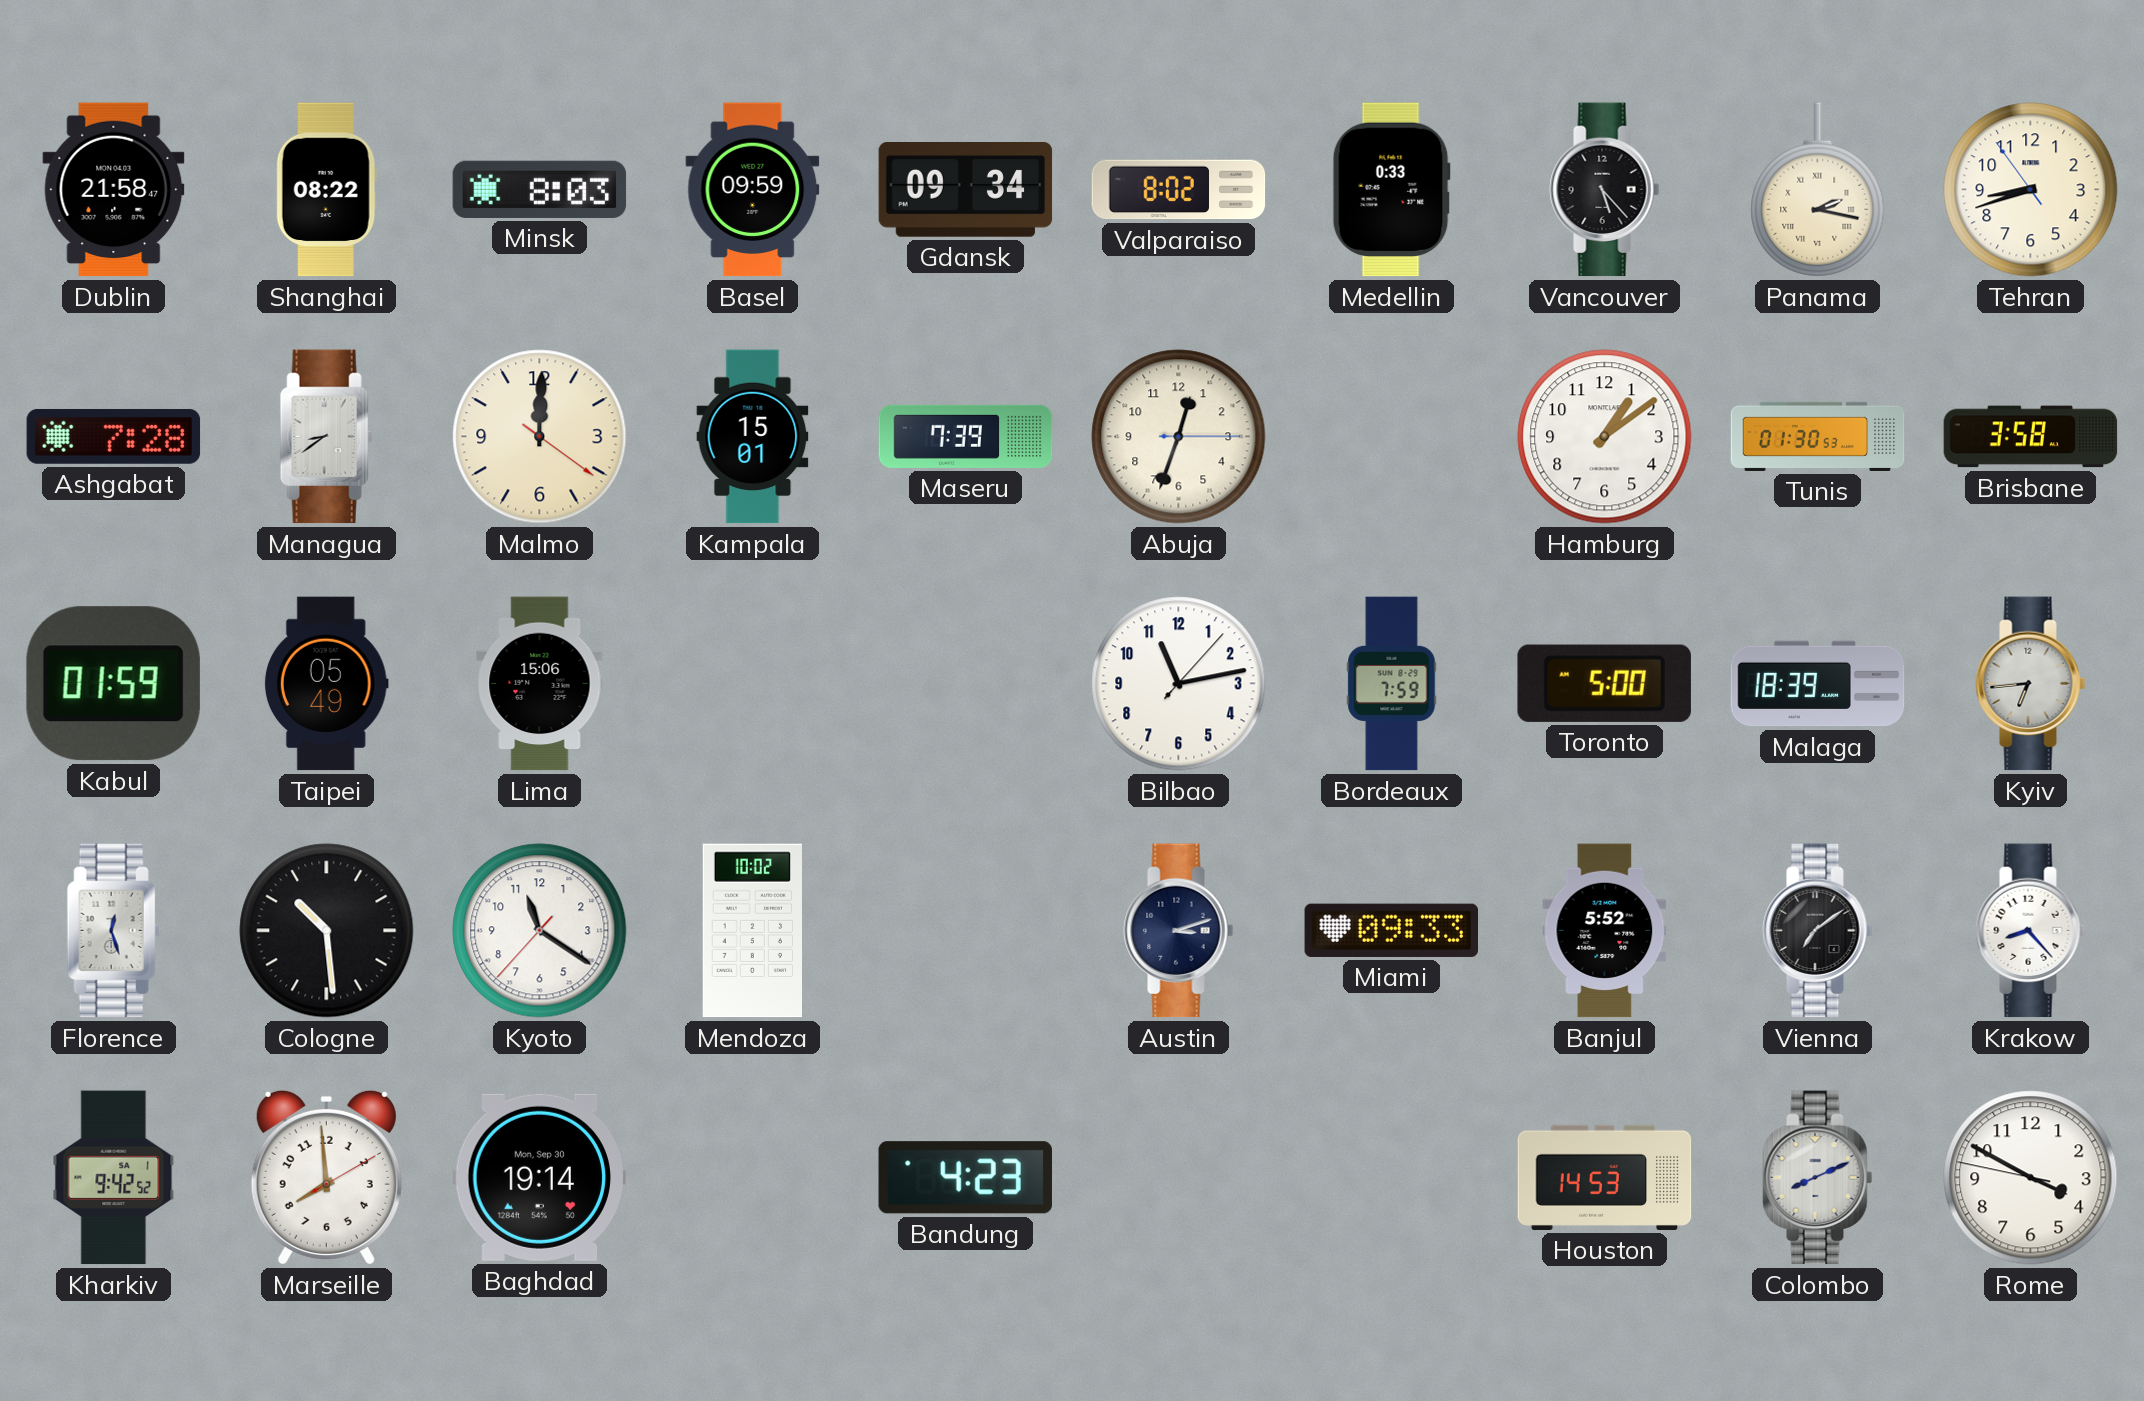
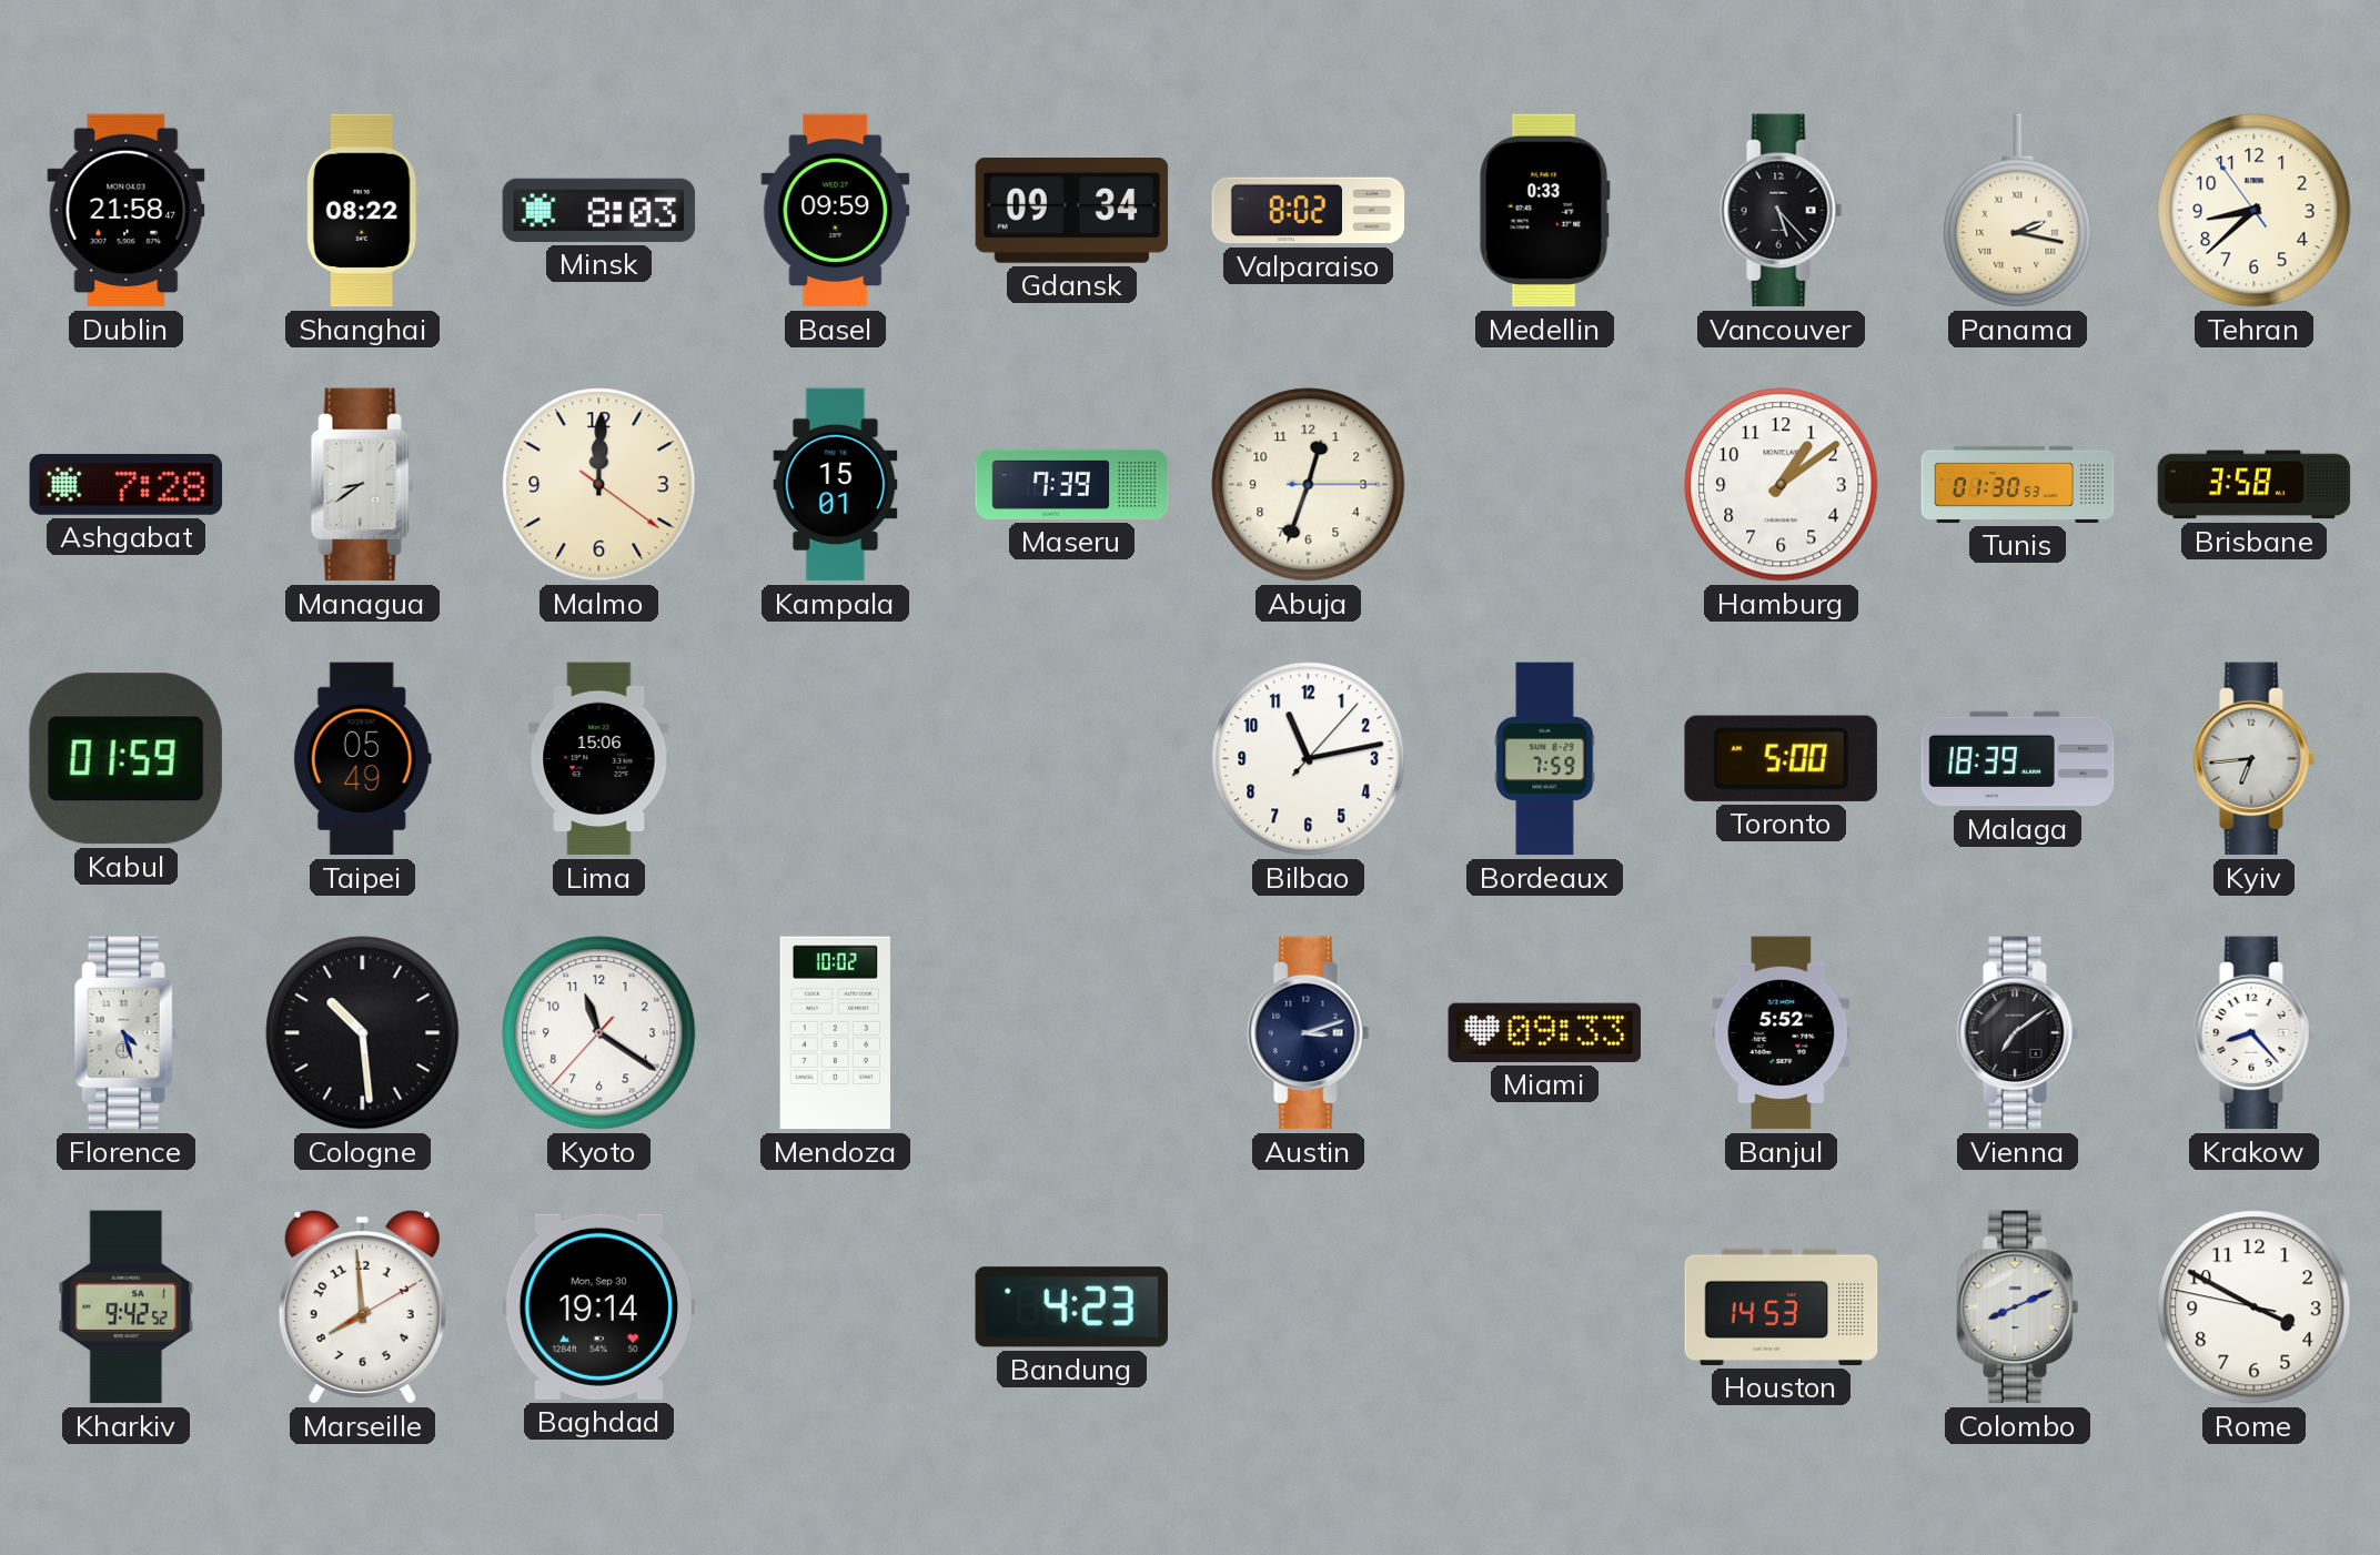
Tehran: 8:41 -> 8:37
Florence: 12:27 -> 4:27
